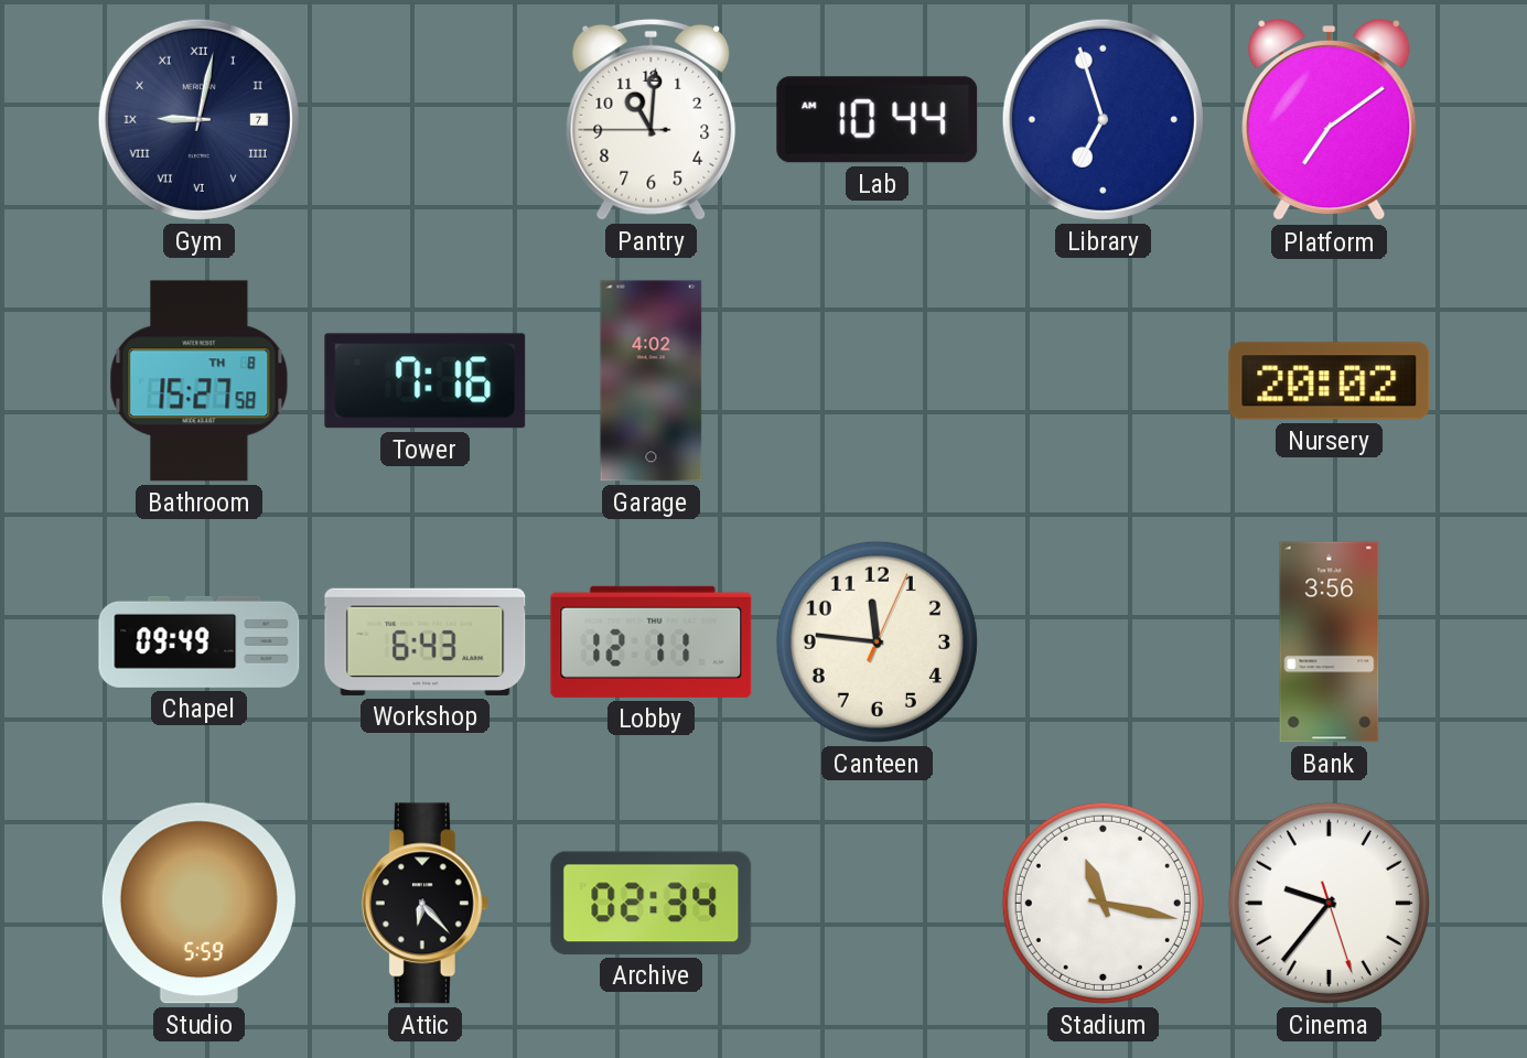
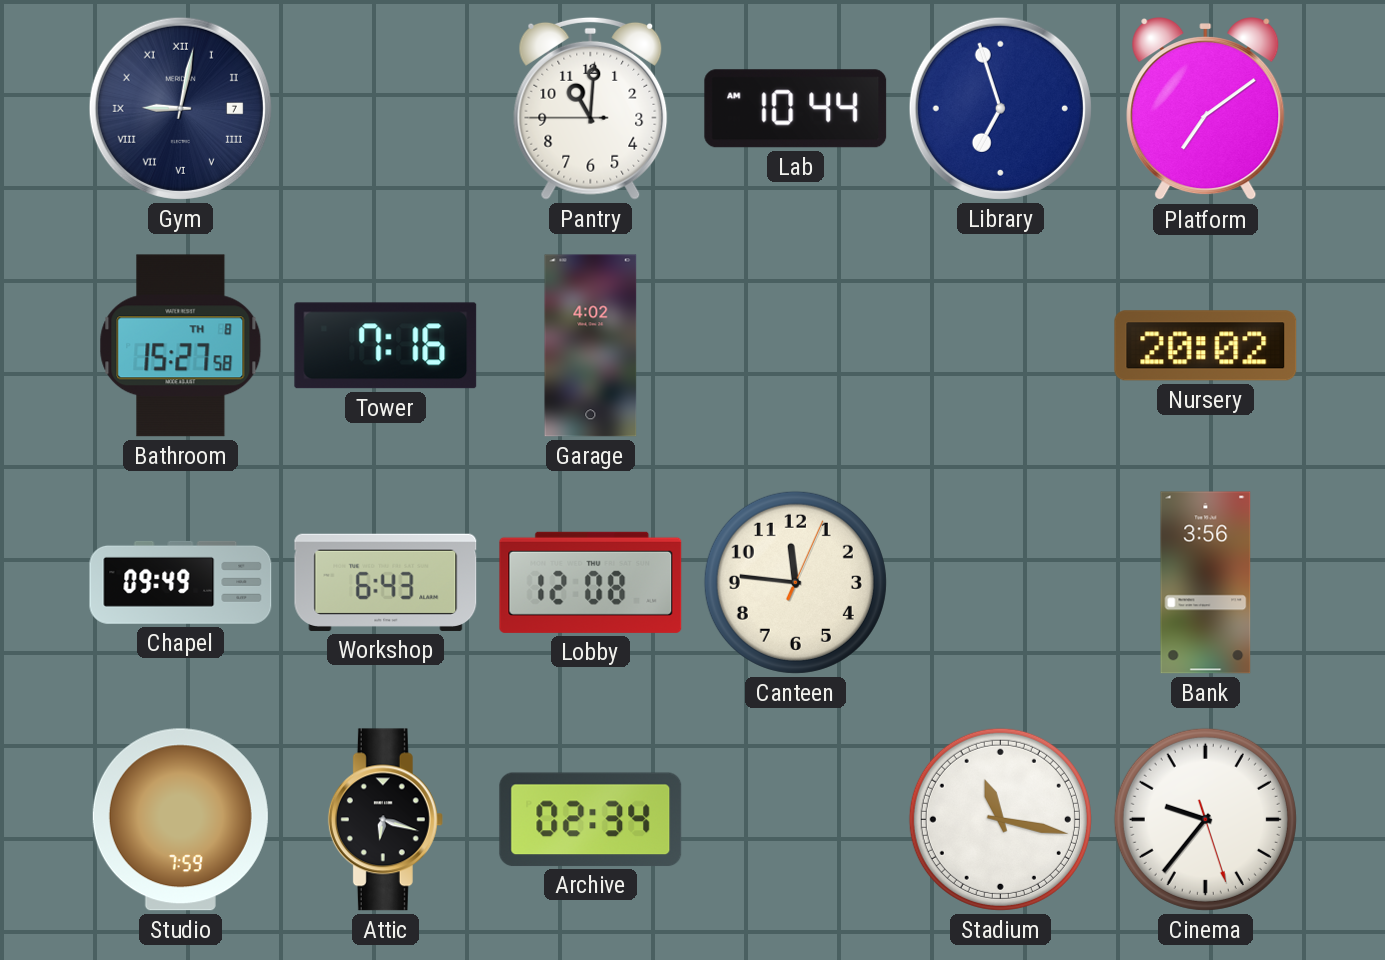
Lobby: 12:11 -> 12:08
Studio: 5:59 -> 7:59
Attic: 6:23 -> 6:18
